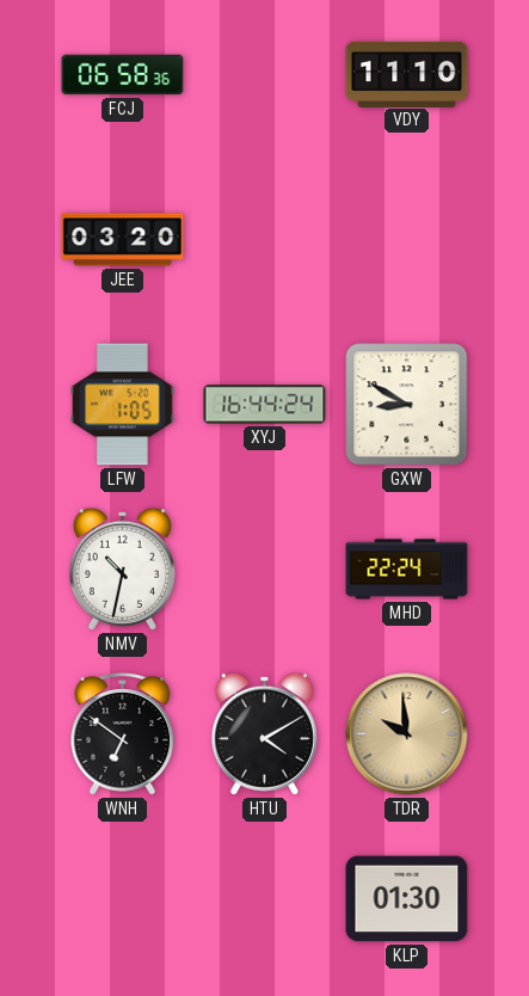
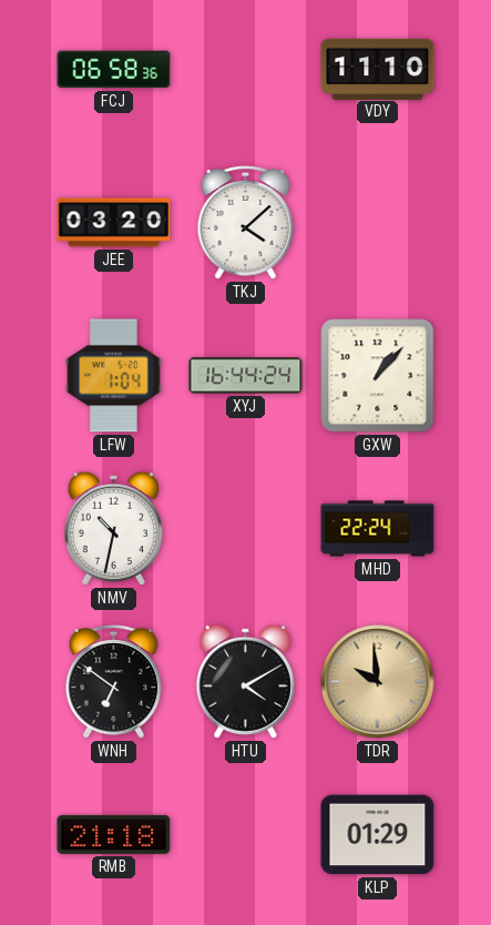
TKJ: none -> 4:08
LFW: 1:05 -> 1:04
GXW: 8:50 -> 1:07
RMB: none -> 21:18
KLP: 01:30 -> 01:29
